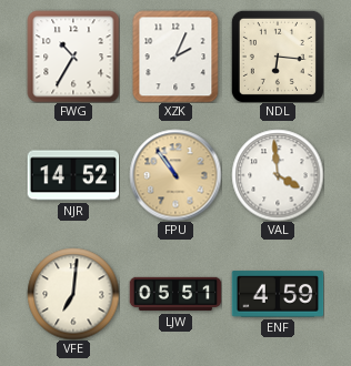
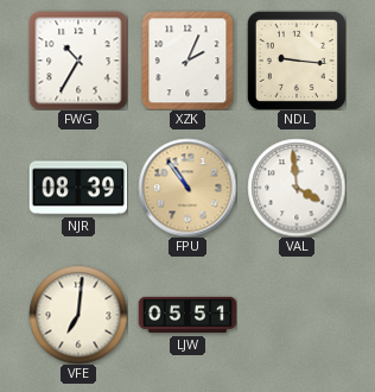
NDL: 6:16 -> 9:16
NJR: 14:52 -> 08:39
ENF: 4:59 -> none
